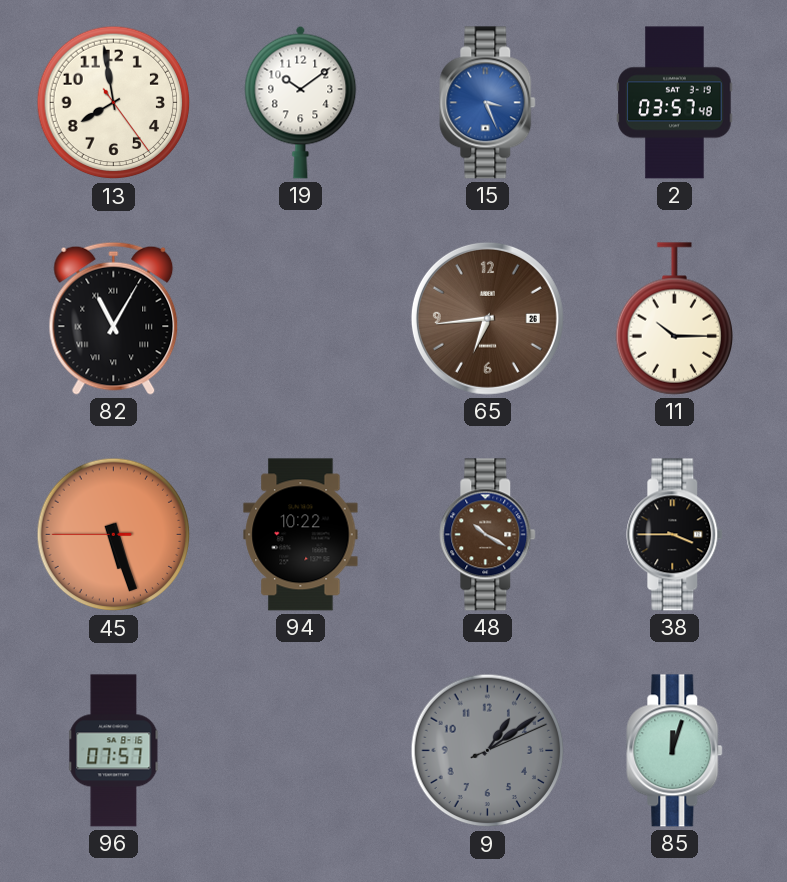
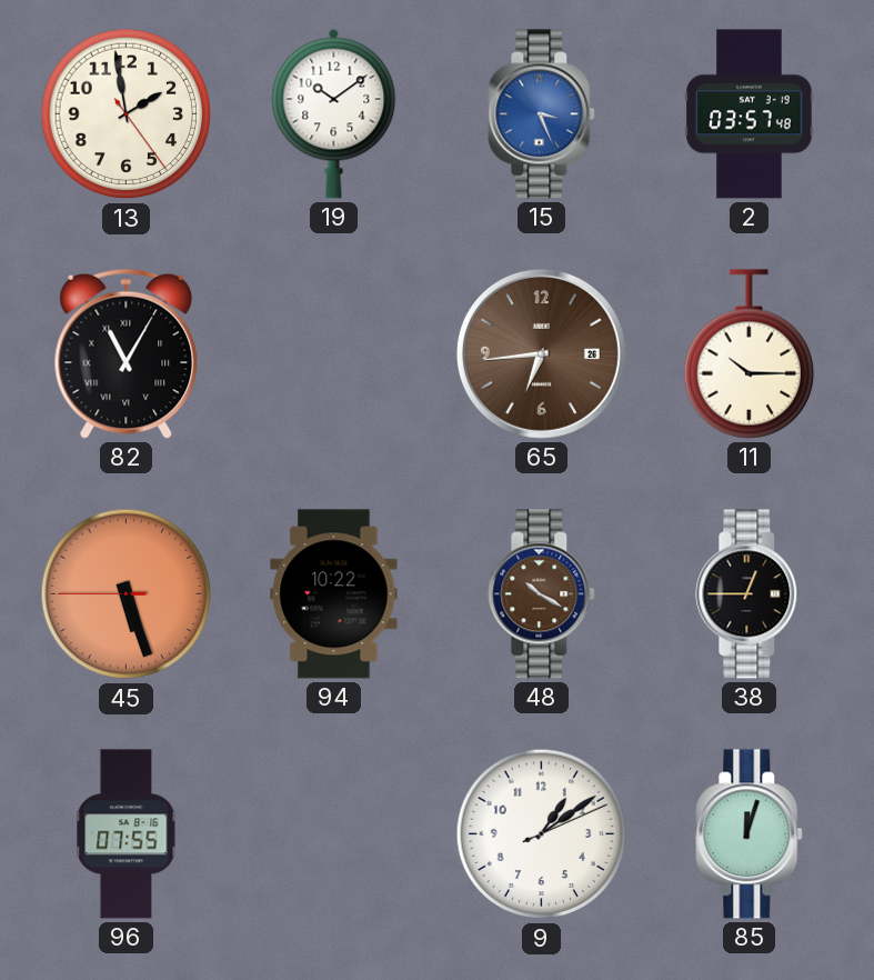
13: 7:58 -> 1:58
38: 3:45 -> 12:45
96: 07:57 -> 07:55
9 dial: grey -> white
